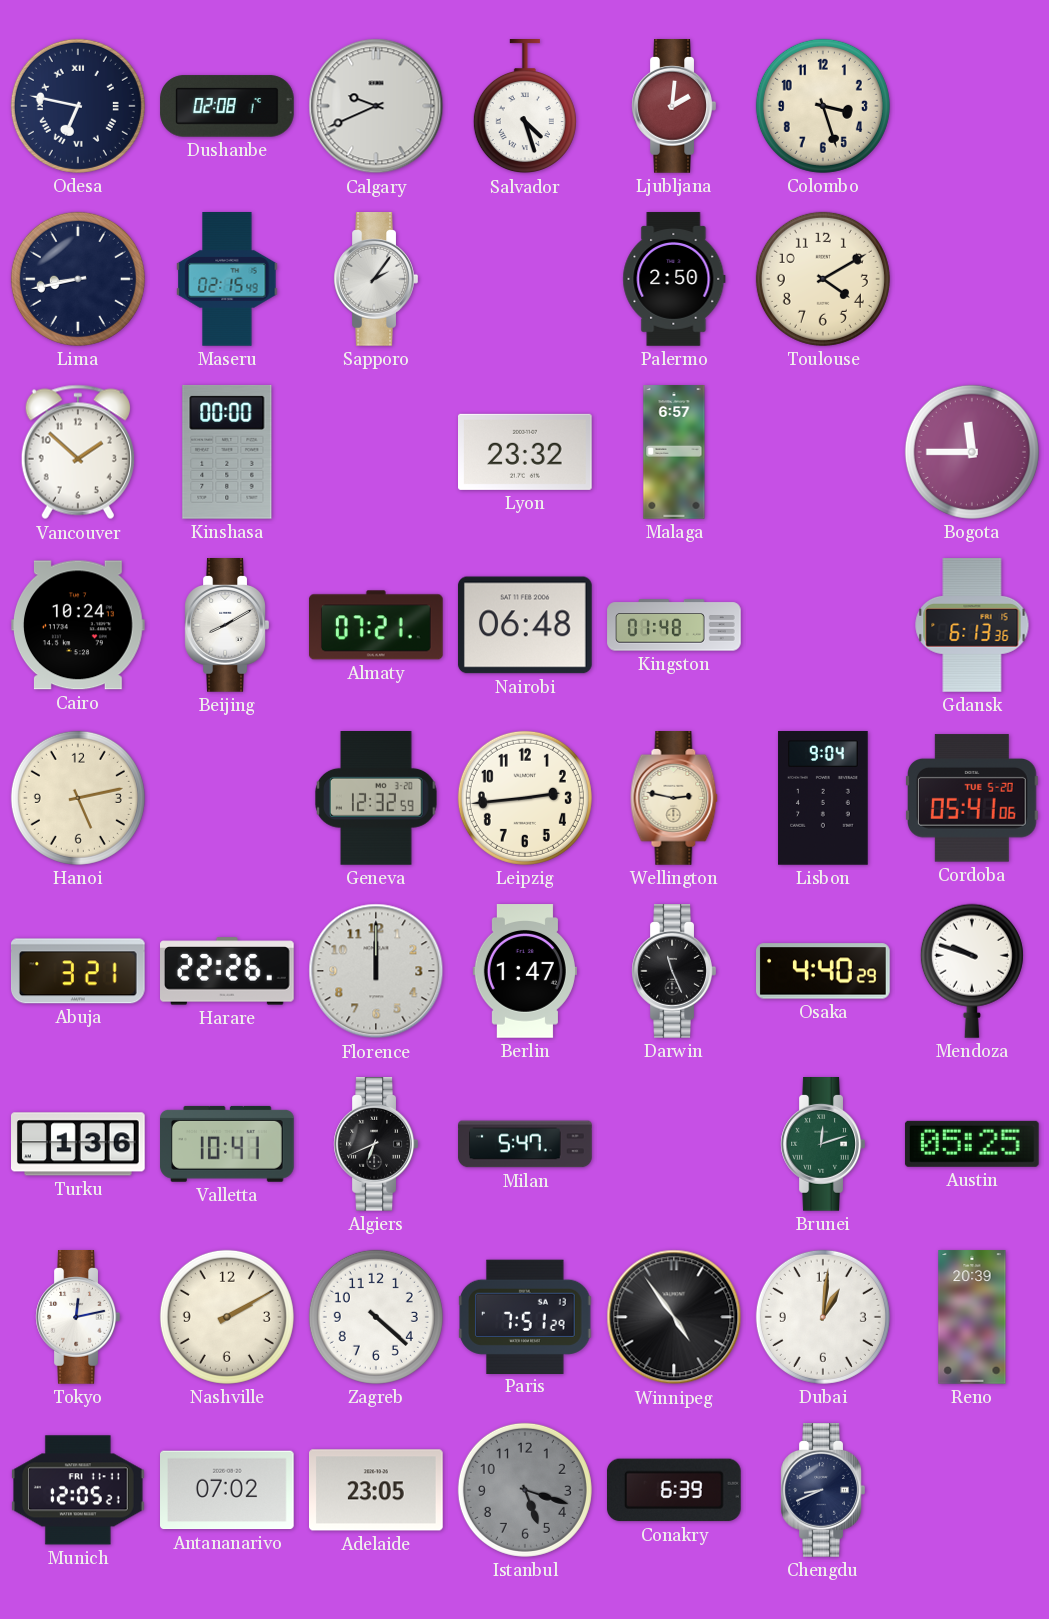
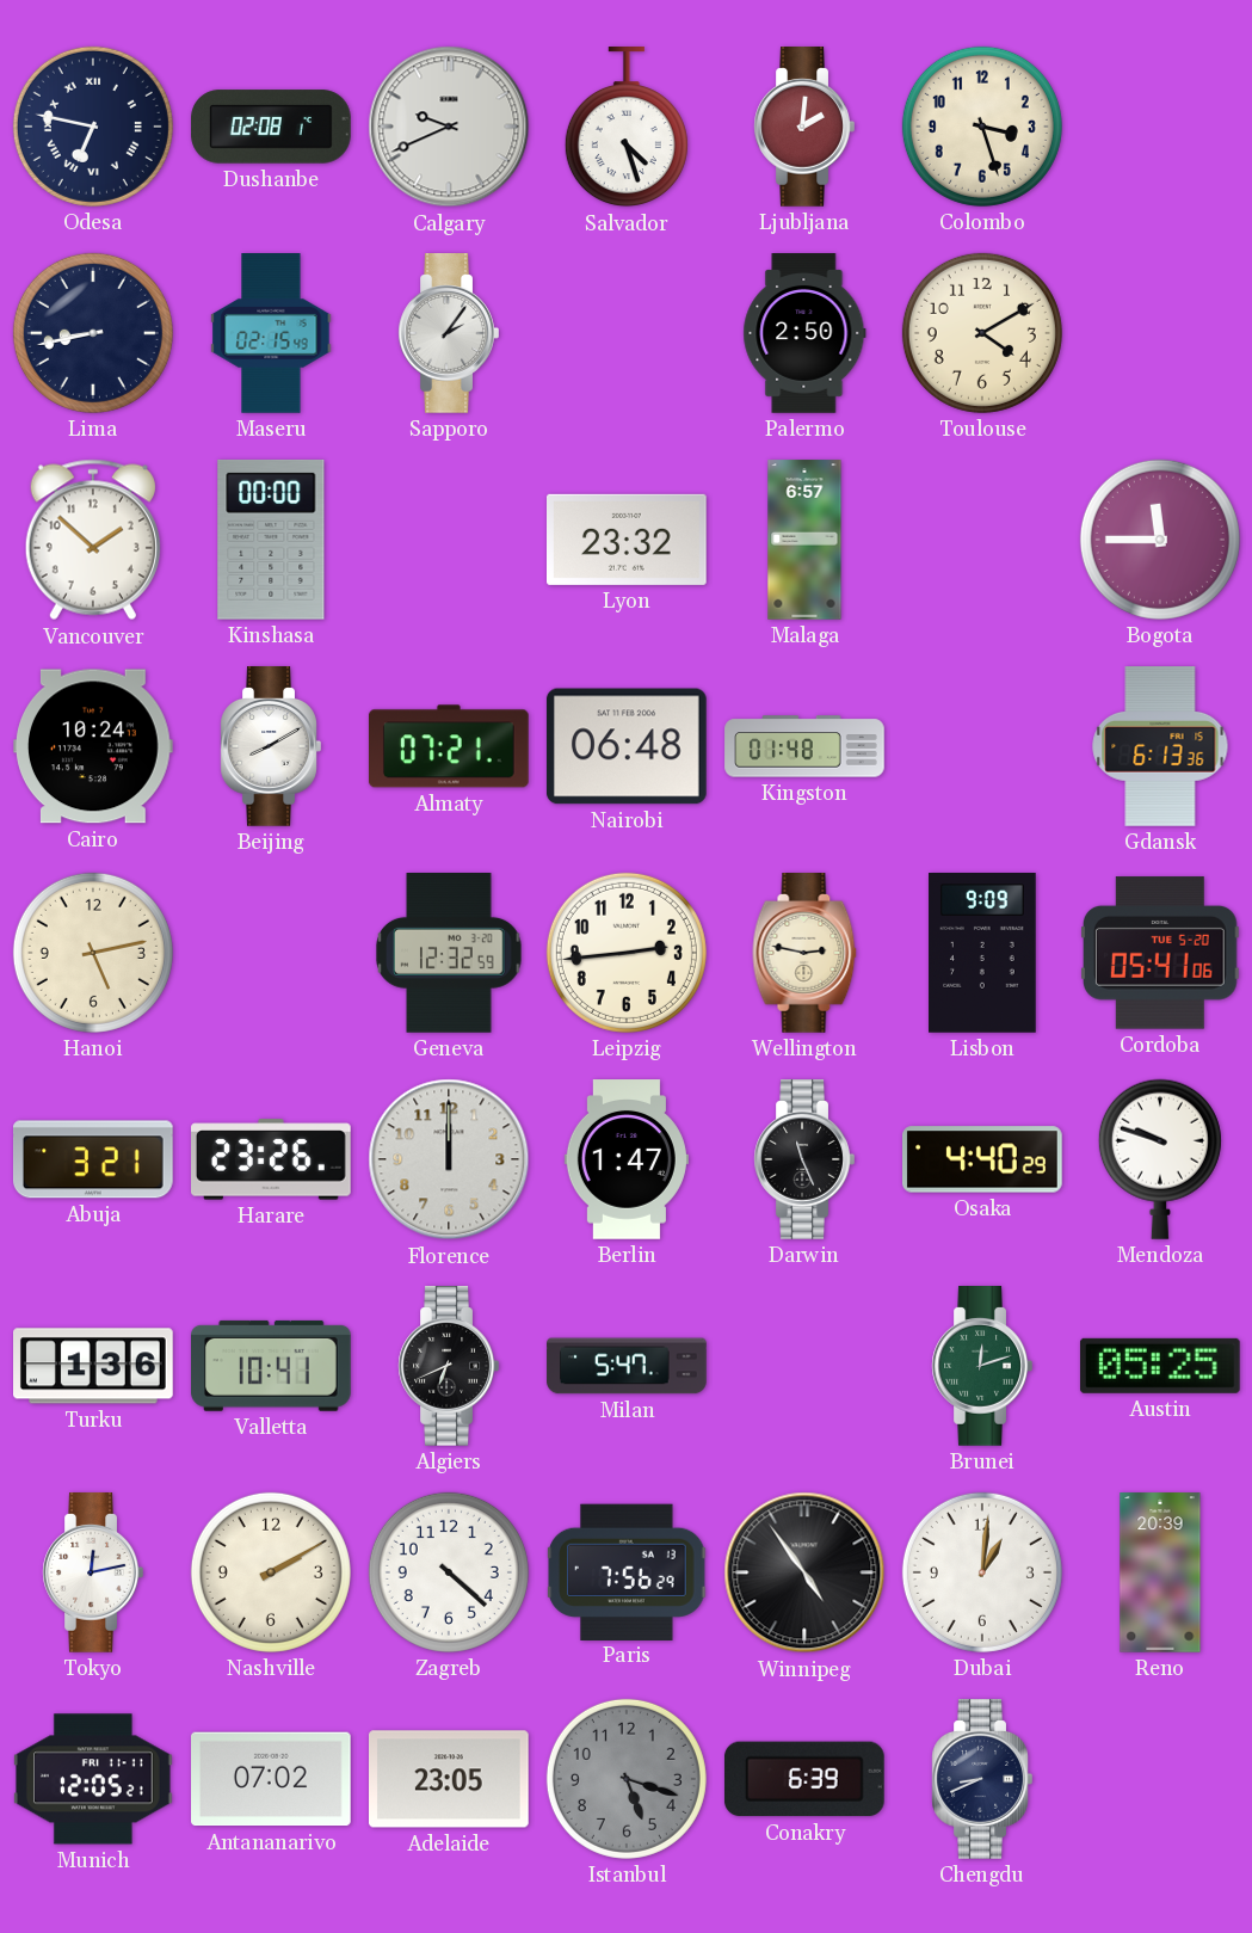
Lisbon: 9:04 -> 9:09
Harare: 22:26 -> 23:26
Paris: 7:51 -> 7:56
